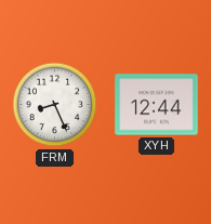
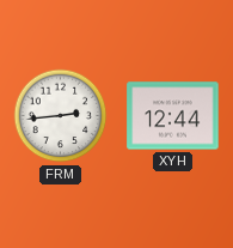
FRM: 8:26 -> 2:44
